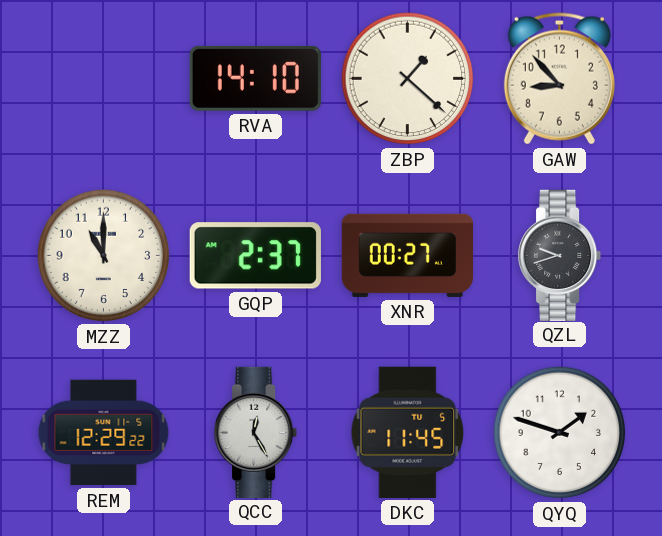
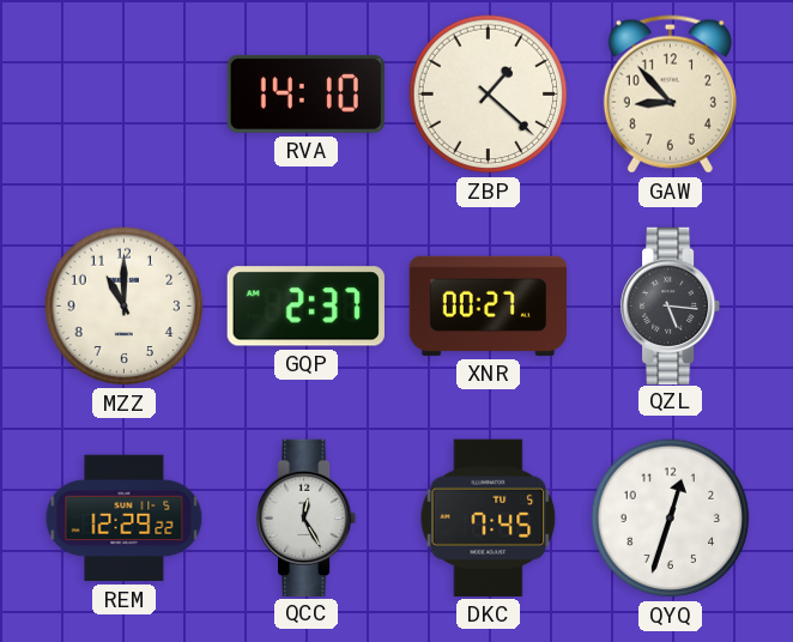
QZL: 9:42 -> 5:16
DKC: 11:45 -> 7:45
QYQ: 1:48 -> 12:33
